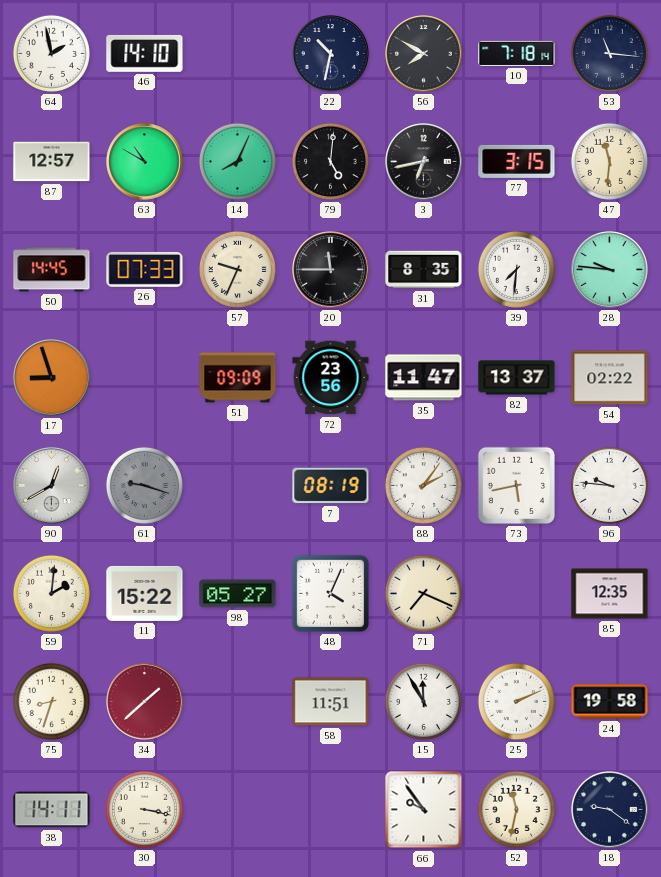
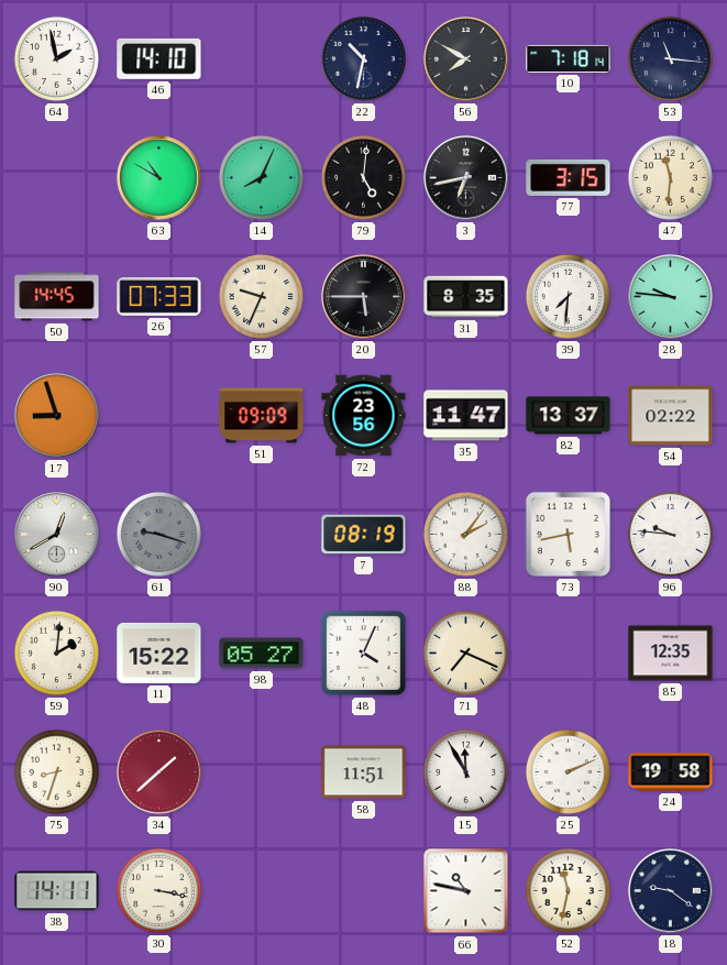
87: 12:57 -> none
20: 11:45 -> 5:45
66: 9:54 -> 10:47
